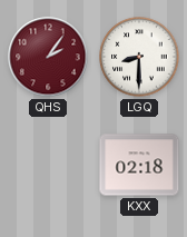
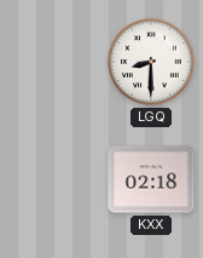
QHS: 2:06 -> none
